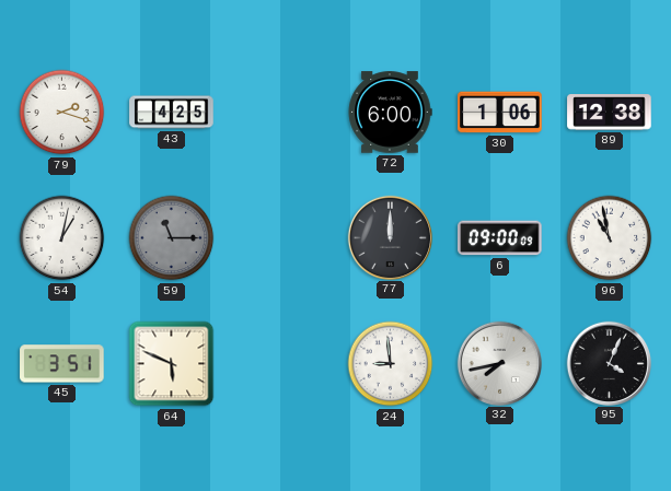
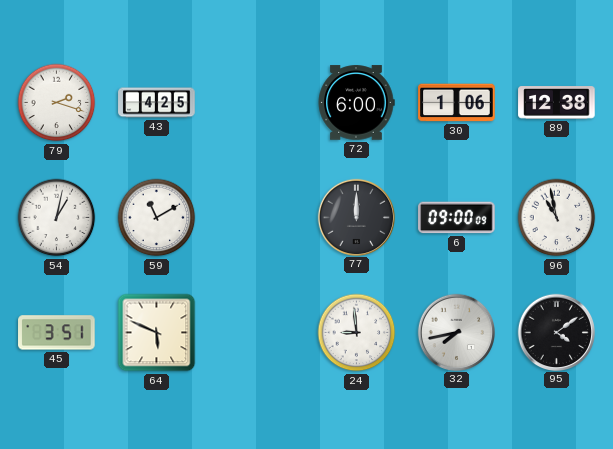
59: 11:15 -> 11:10
59 dial: grey -> white
95: 4:04 -> 4:09
